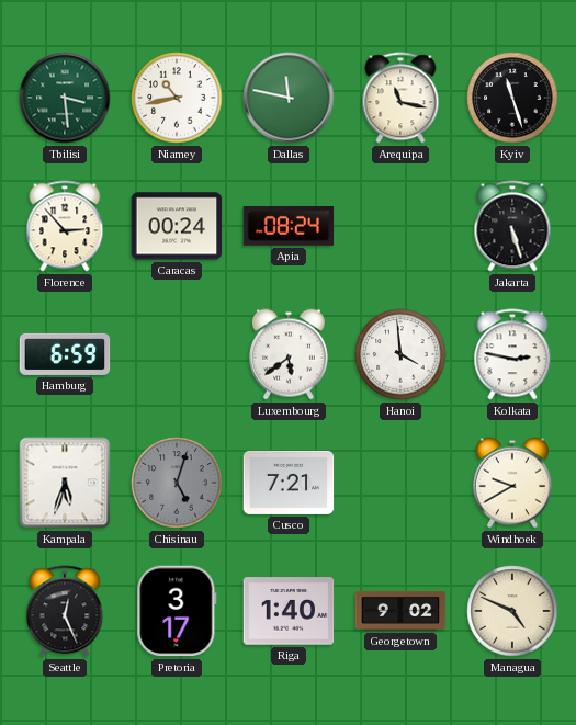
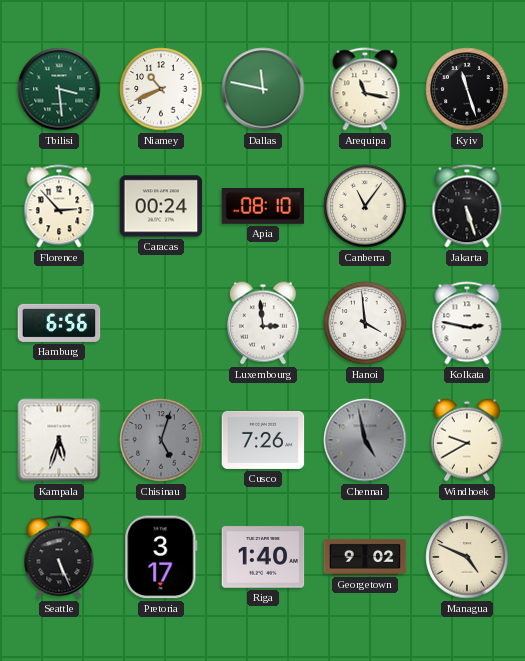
Niamey: 10:43 -> 10:41
Apia: 08:24 -> 08:10
Canberra: none -> 11:06
Hamburg: 6:59 -> 6:56
Luxembourg: 5:39 -> 2:59
Cusco: 7:21 -> 7:26
Chennai: none -> 4:58
Seattle: 12:26 -> 5:26
